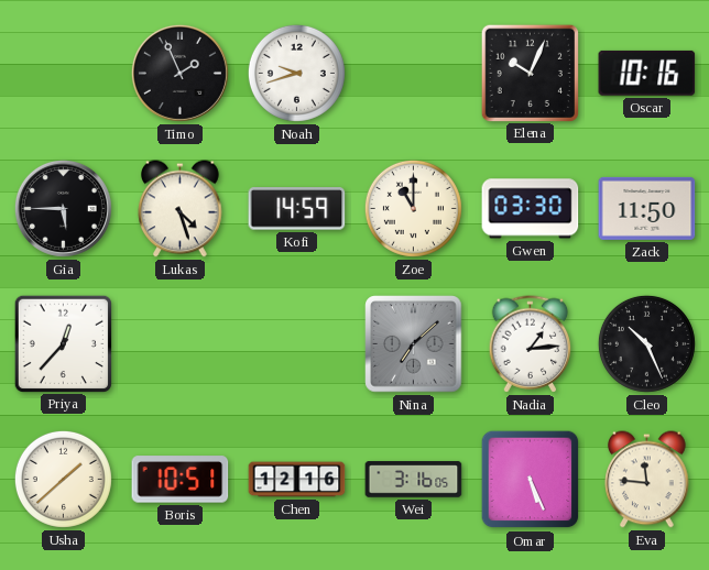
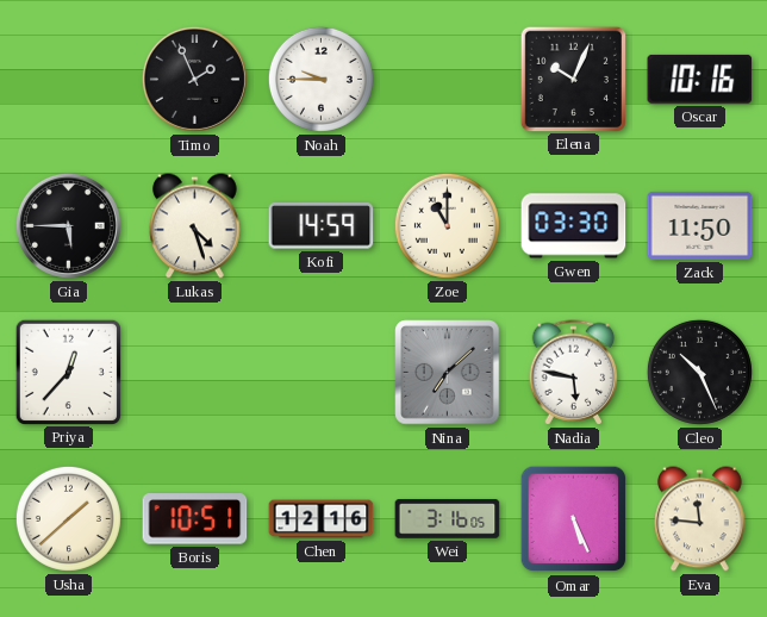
Noah: 9:42 -> 9:45
Nadia: 1:14 -> 5:47
